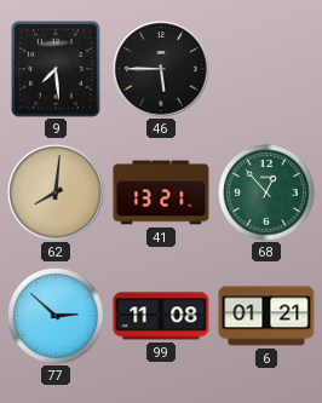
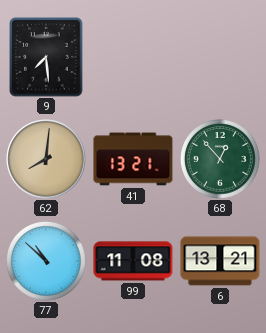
46: 5:45 -> none
77: 2:52 -> 10:52
6: 01:21 -> 13:21
